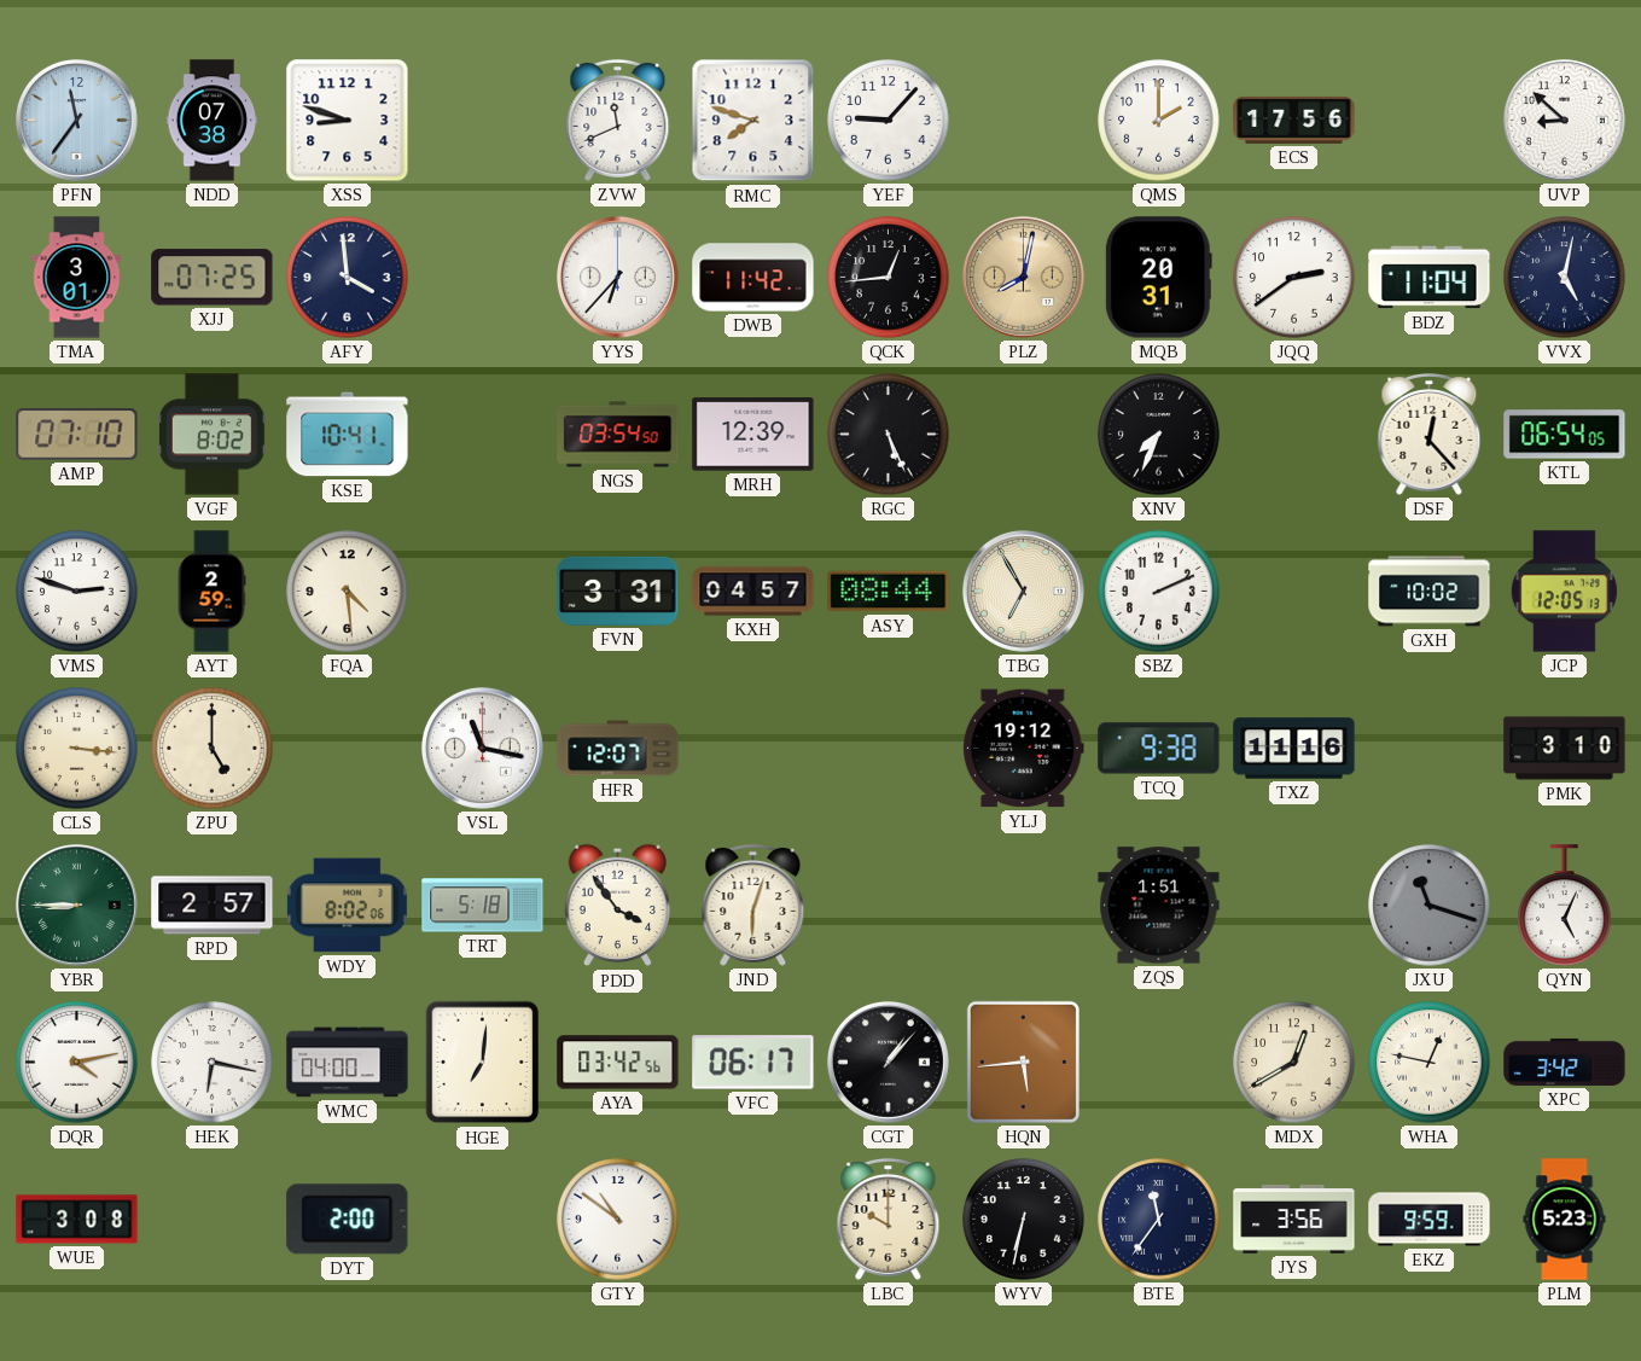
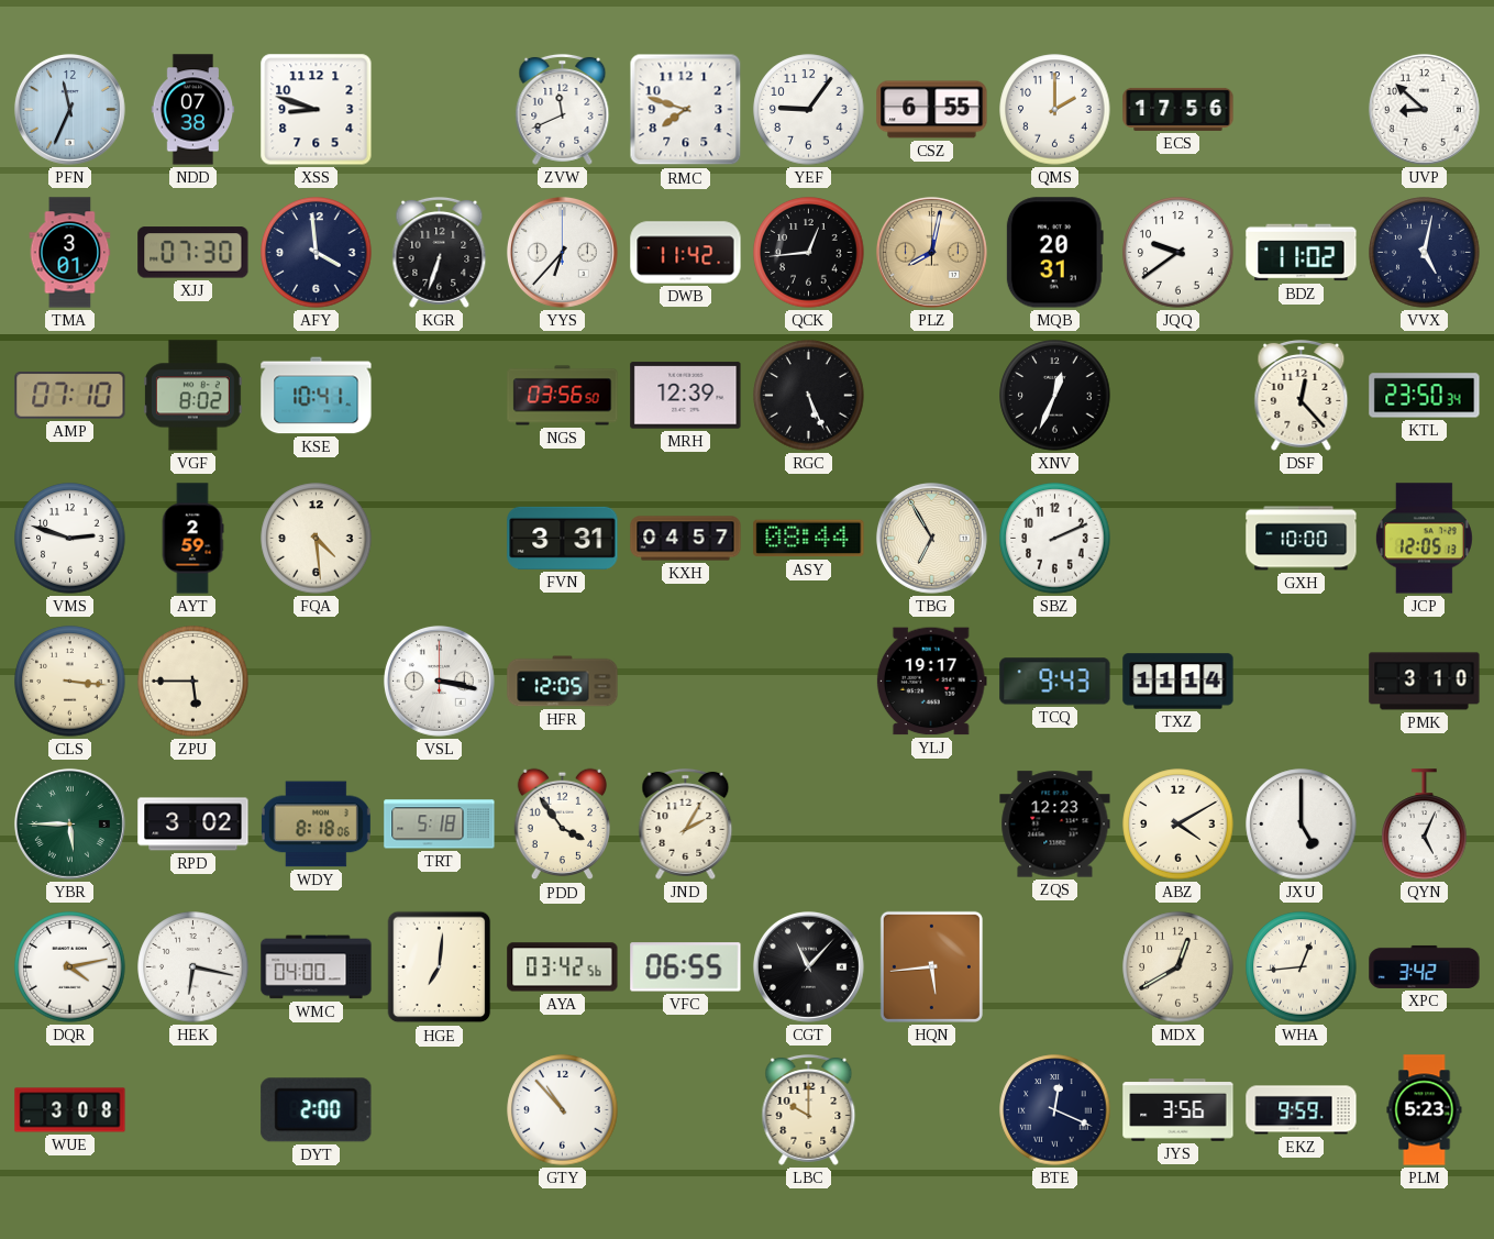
PFN: 11:36 -> 11:34
YEF: 9:07 -> 9:06
CSZ: none -> 6:55
XJJ: 07:25 -> 07:30
KGR: none -> 6:33
JQQ: 2:39 -> 9:39
BDZ: 11:04 -> 11:02
NGS: 03:54 -> 03:56
XNV: 7:34 -> 12:34
KTL: 06:54 -> 23:50
GXH: 10:02 -> 10:00
ZPU: 5:00 -> 5:45
VSL: 11:17 -> 3:17
HFR: 12:07 -> 12:05
YLJ: 19:12 -> 19:17
TCQ: 9:38 -> 9:43
TXZ: 11:16 -> 11:14
YBR: 8:45 -> 5:45
RPD: 2:57 -> 3:02
WDY: 8:02 -> 8:18
JND: 6:03 -> 2:05
ZQS: 1:51 -> 12:23
ABZ: none -> 4:10
JXU: 11:18 -> 5:00
JXU dial: grey -> white
VFC: 06:17 -> 06:55
CGT: 1:07 -> 11:07
WHA: 12:47 -> 12:44
GTY: 10:51 -> 10:53
WYV: 6:32 -> none
BTE: 11:36 -> 12:19
